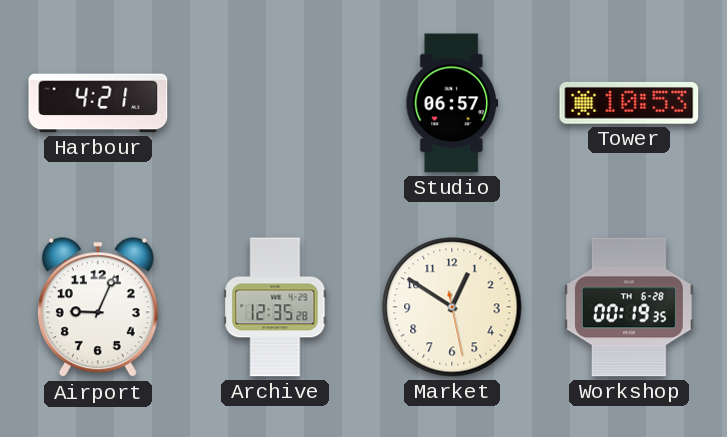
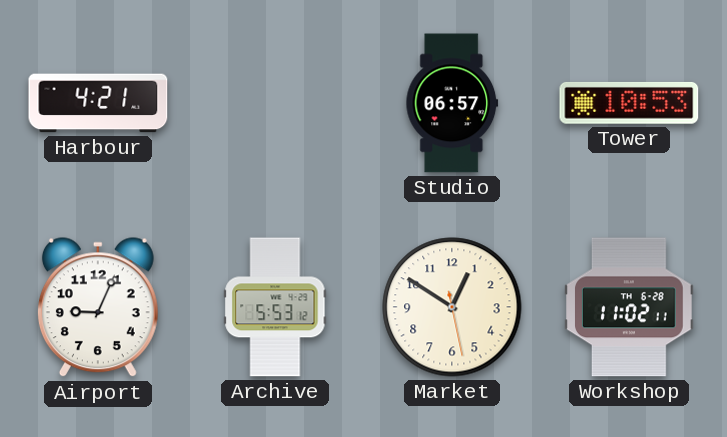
Archive: 12:35 -> 5:53
Workshop: 00:19 -> 11:02
